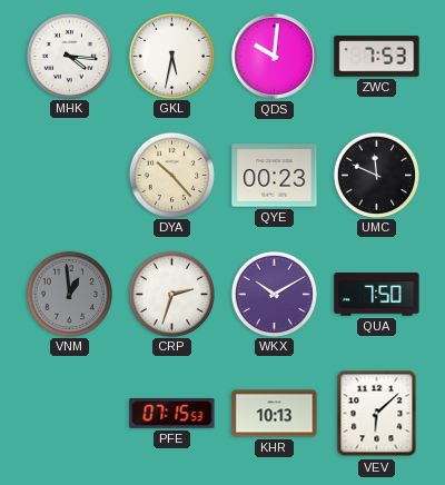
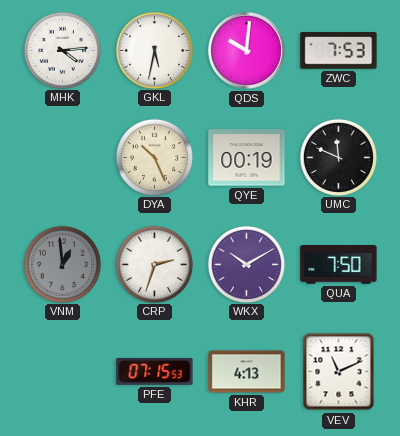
MHK: 4:16 -> 4:14
DYA: 10:23 -> 10:26
QYE: 00:23 -> 00:19
KHR: 10:13 -> 4:13
VEV: 6:08 -> 11:11
